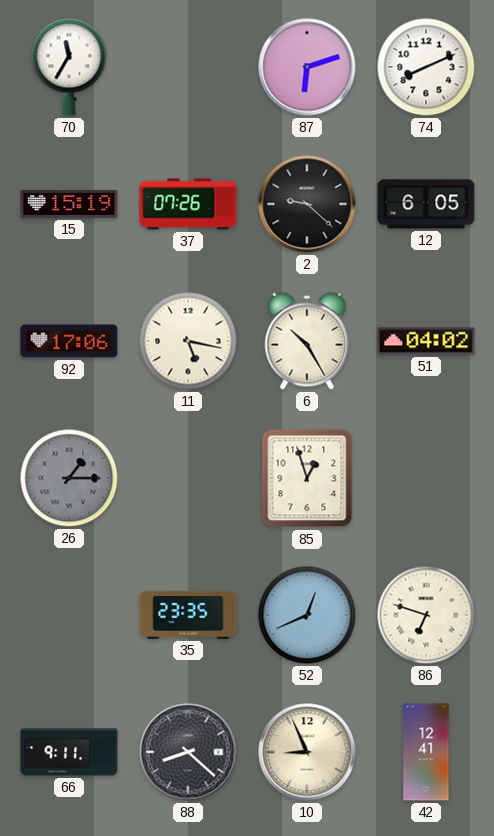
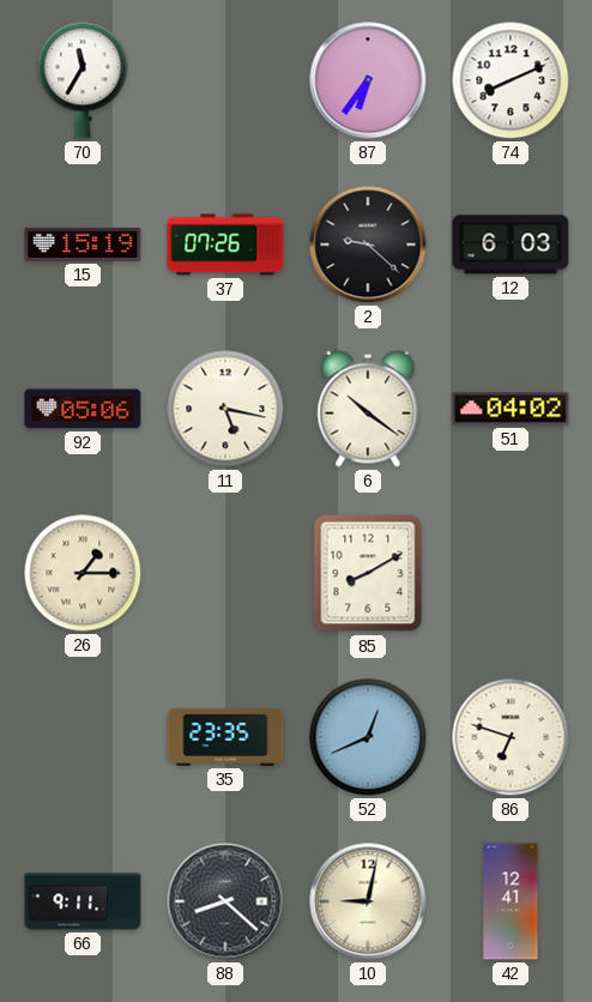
87: 6:12 -> 6:36
12: 6:05 -> 6:03
92: 17:06 -> 05:06
6: 10:25 -> 10:21
26 dial: grey -> cream
85: 12:57 -> 8:10
10: 8:56 -> 9:02
